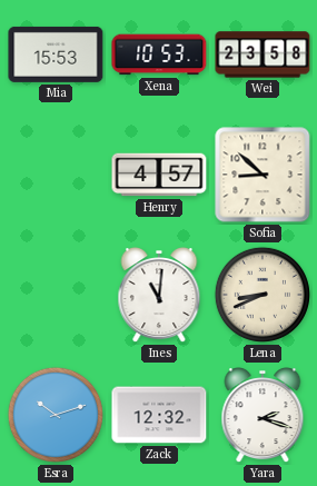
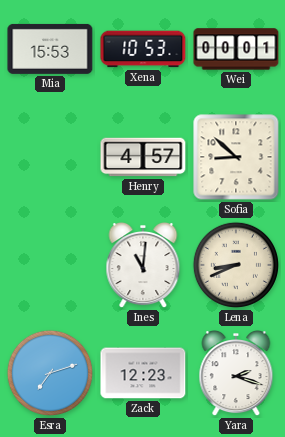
Wei: 23:58 -> 00:01
Esra: 10:12 -> 7:12
Zack: 12:32 -> 12:23
